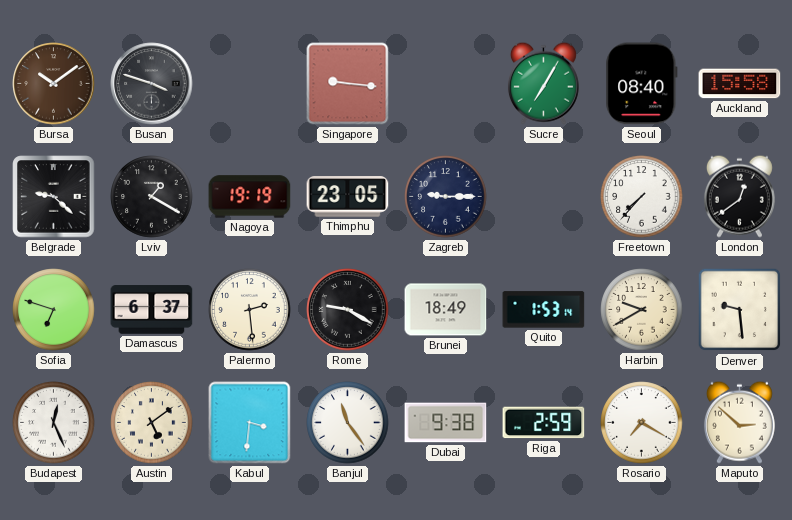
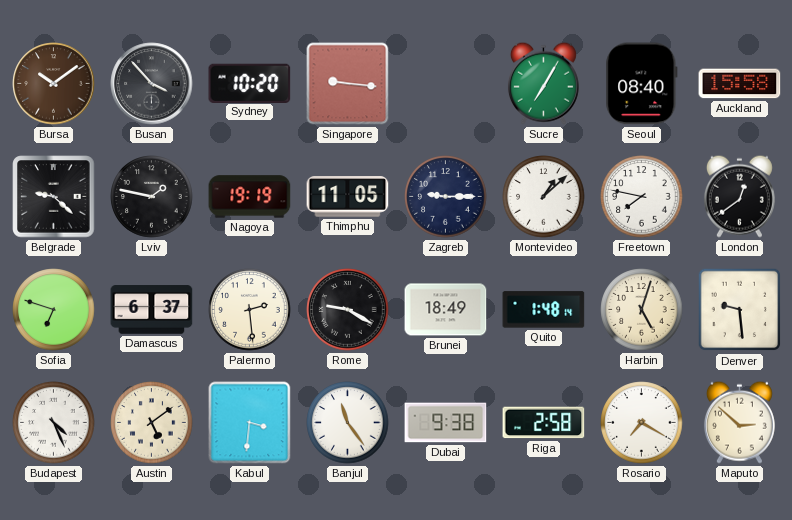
Busan: 3:48 -> 3:53
Sydney: none -> 10:20
Lviv: 1:20 -> 1:47
Thimphu: 23:05 -> 11:05
Montevideo: none -> 1:08
Freetown: 7:37 -> 7:47
Quito: 1:53 -> 1:48
Harbin: 9:40 -> 5:03
Budapest: 12:26 -> 4:26
Riga: 2:59 -> 2:58
